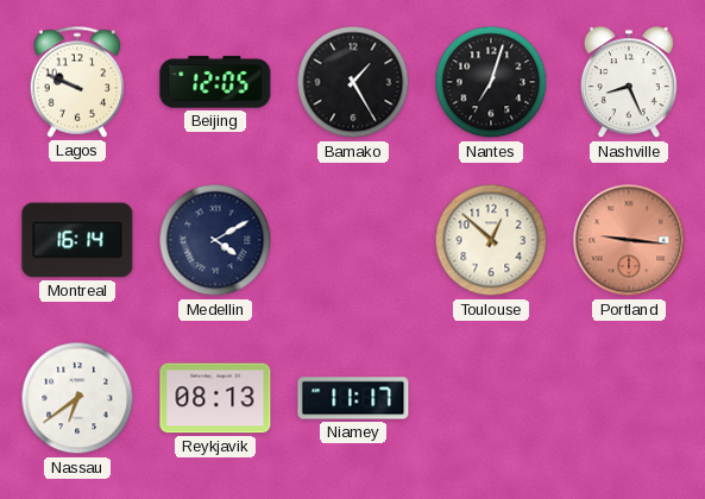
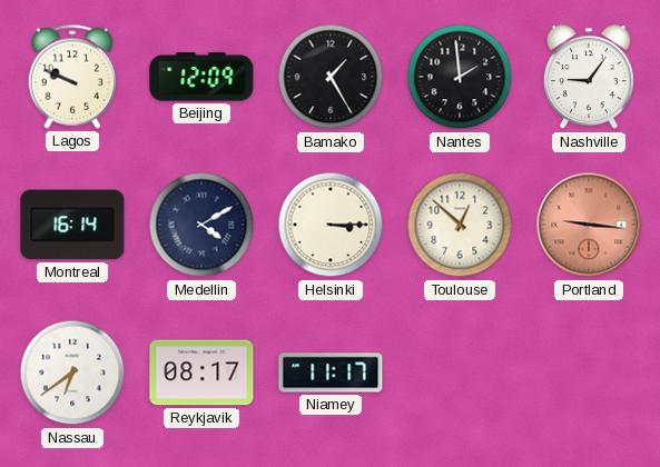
Beijing: 12:05 -> 12:09
Nantes: 7:03 -> 1:59
Nashville: 8:26 -> 9:06
Helsinki: none -> 3:15
Reykjavik: 08:13 -> 08:17
